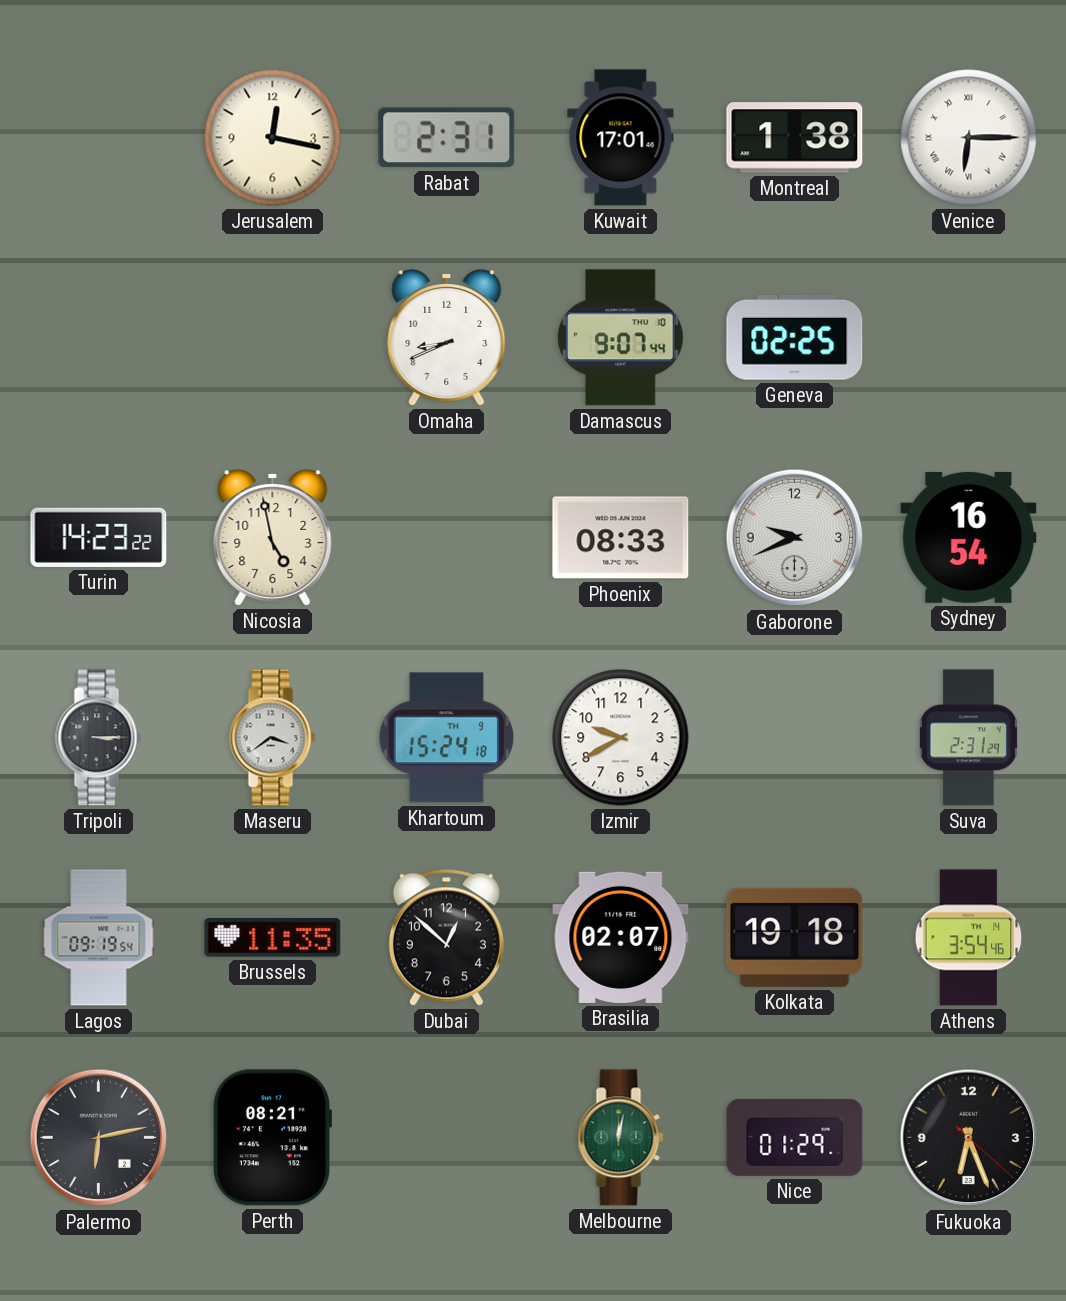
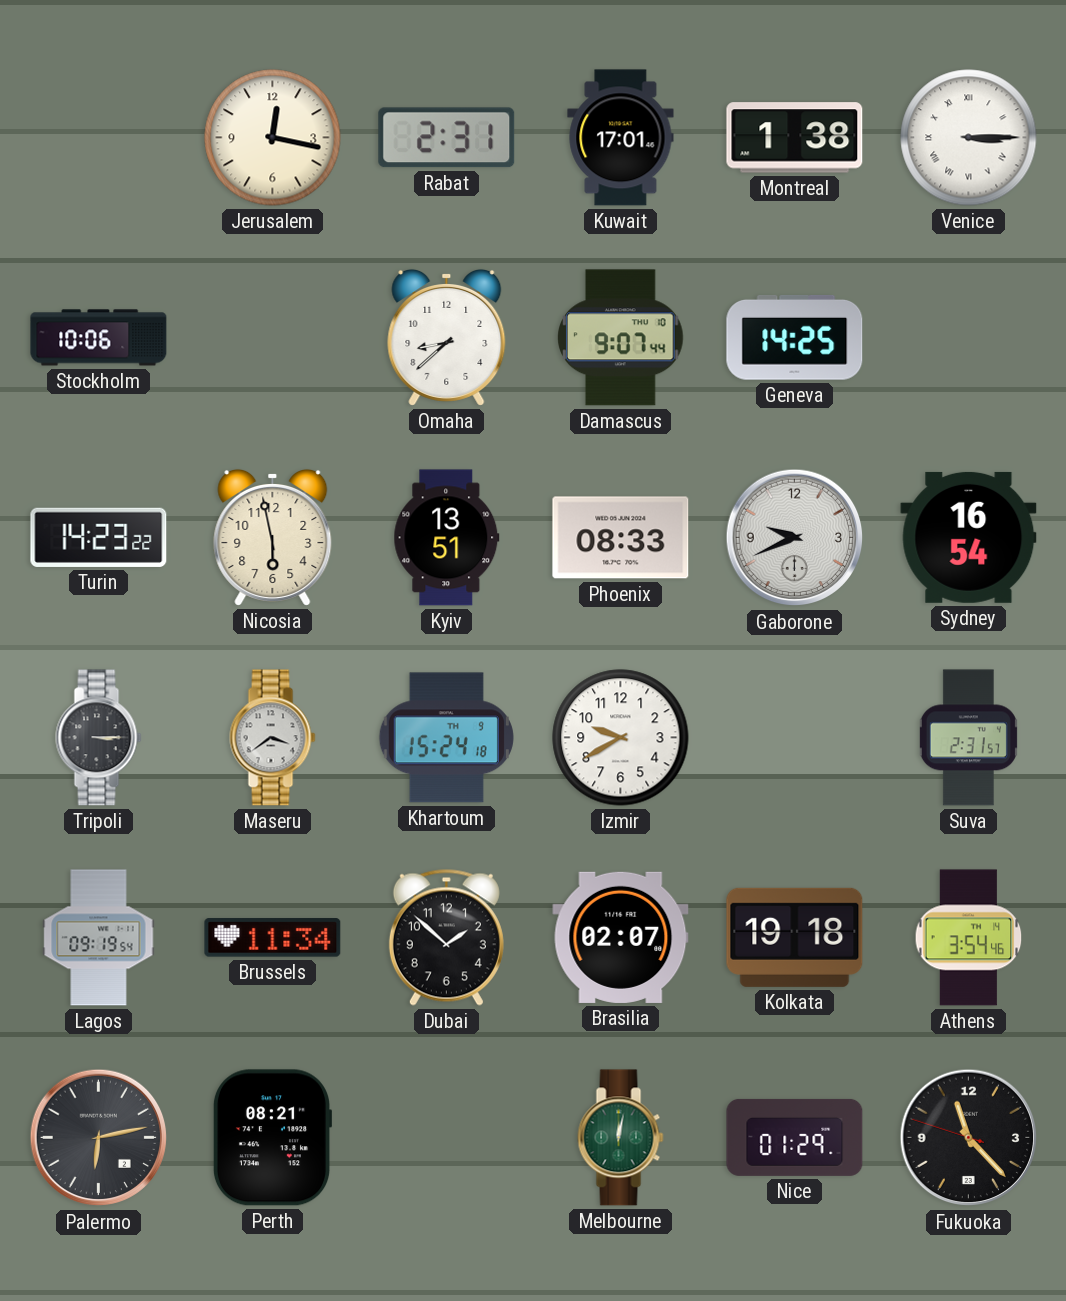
Venice: 6:15 -> 3:15
Stockholm: none -> 10:06
Omaha: 8:41 -> 8:38
Geneva: 02:25 -> 14:25
Nicosia: 4:58 -> 5:58
Kyiv: none -> 13:51
Suva: 2:31:29 -> 2:31:57
Brussels: 11:35 -> 11:34
Dubai: 12:52 -> 1:52
Fukuoka: 6:26 -> 11:22
